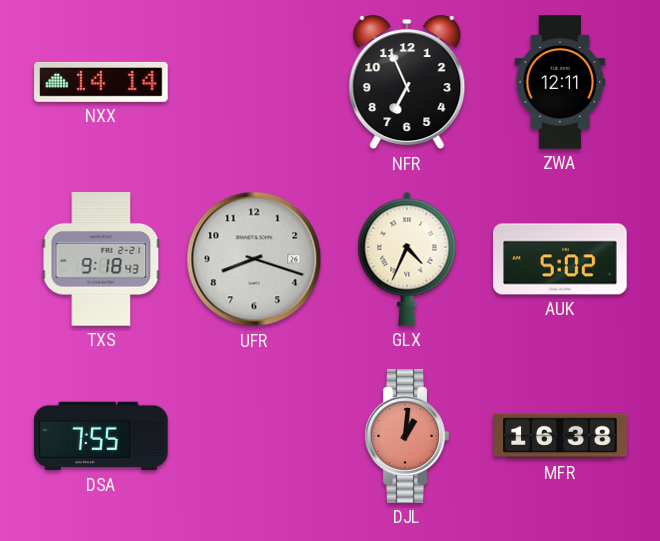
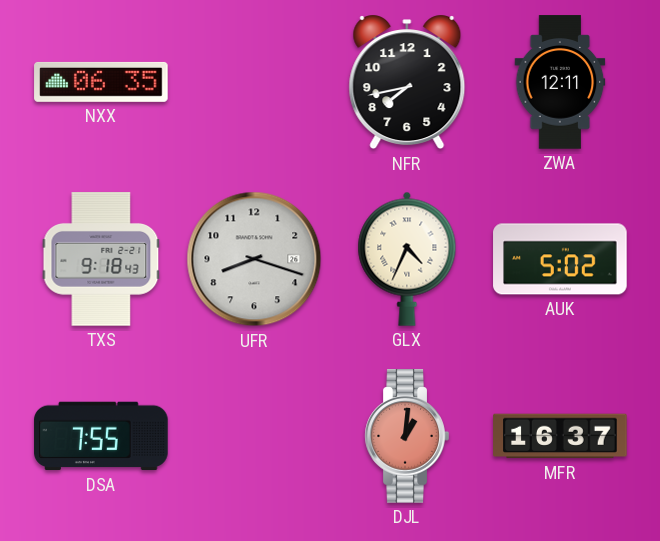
NXX: 14:14 -> 06:35
NFR: 6:56 -> 7:43
MFR: 16:38 -> 16:37
